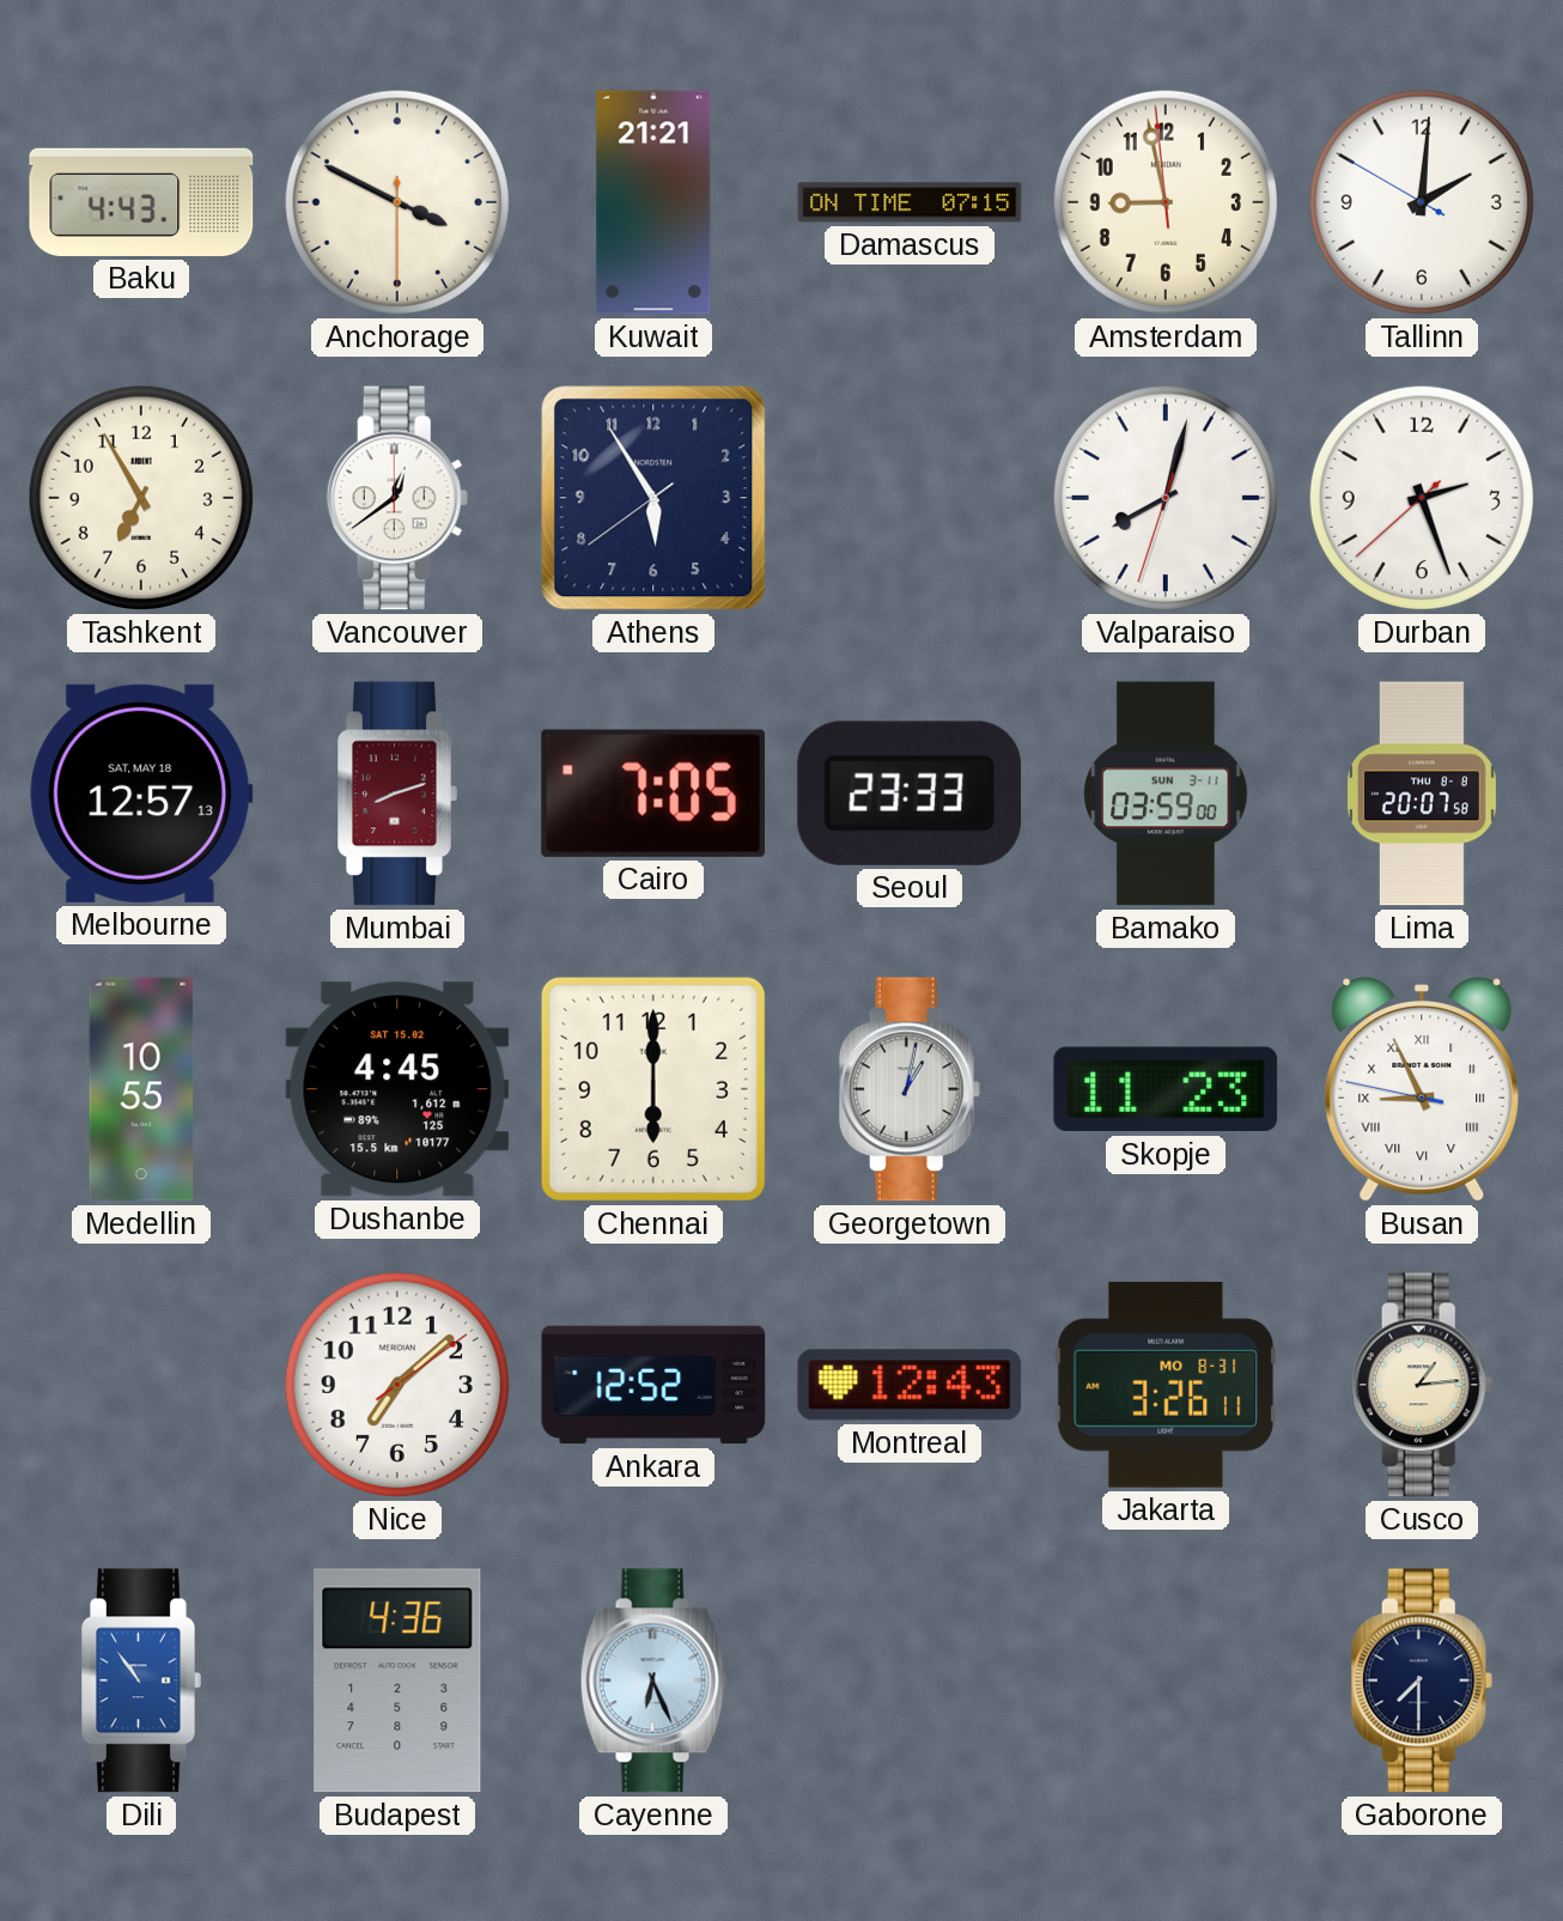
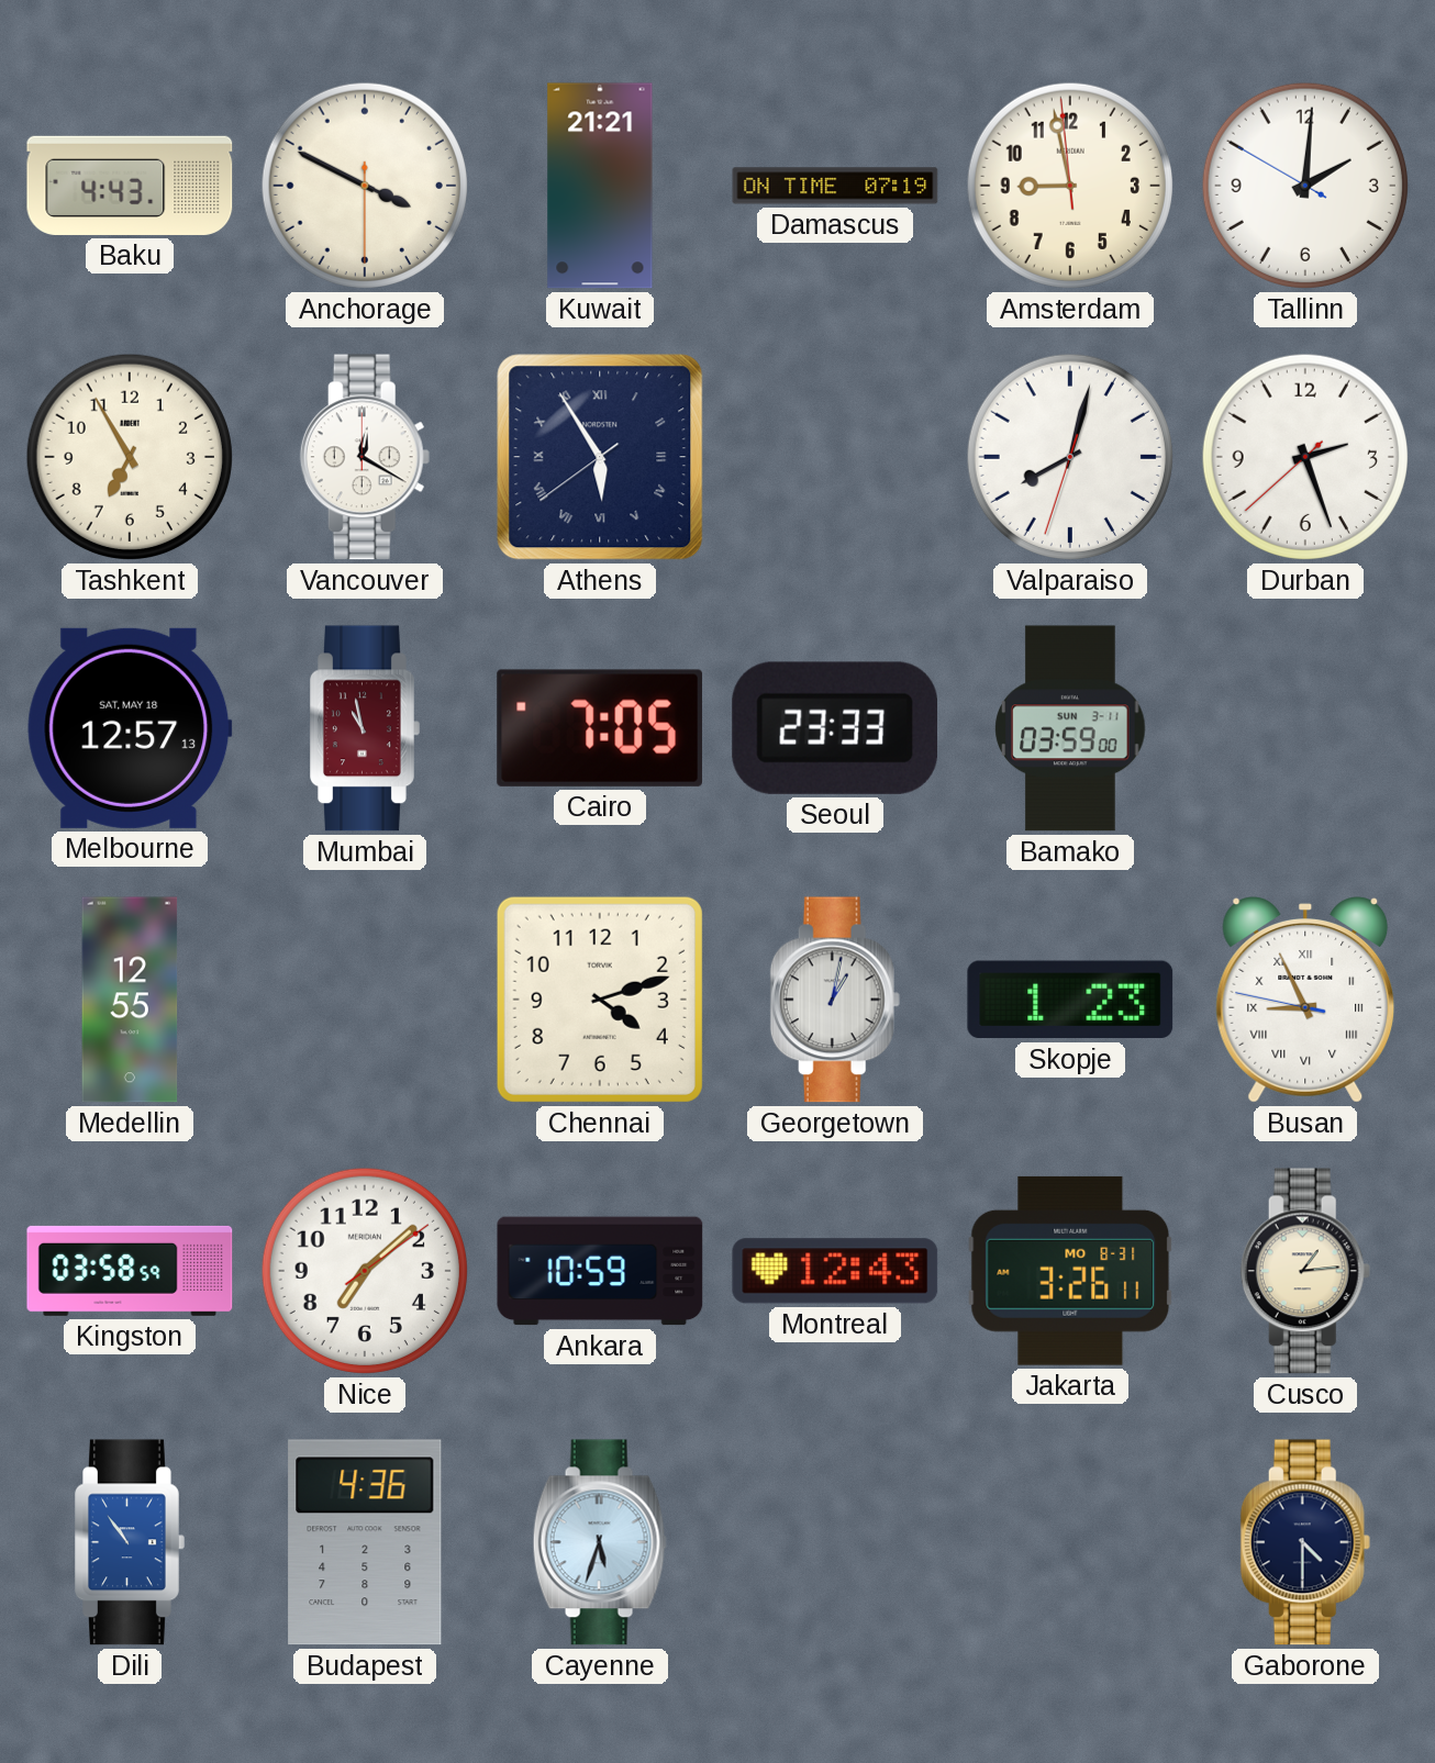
Damascus: 07:15 -> 07:19
Vancouver: 12:39 -> 12:20
Athens numerals: Arabic -> Roman
Mumbai: 8:12 -> 10:58
Lima: 20:07 -> none
Medellin: 10:55 -> 12:55
Dushanbe: 4:45 -> none
Chennai: 6:00 -> 4:12
Skopje: 11:23 -> 1:23
Kingston: none -> 03:58
Ankara: 12:52 -> 10:59
Cayenne: 6:26 -> 5:33
Gaborone: 7:30 -> 4:30
